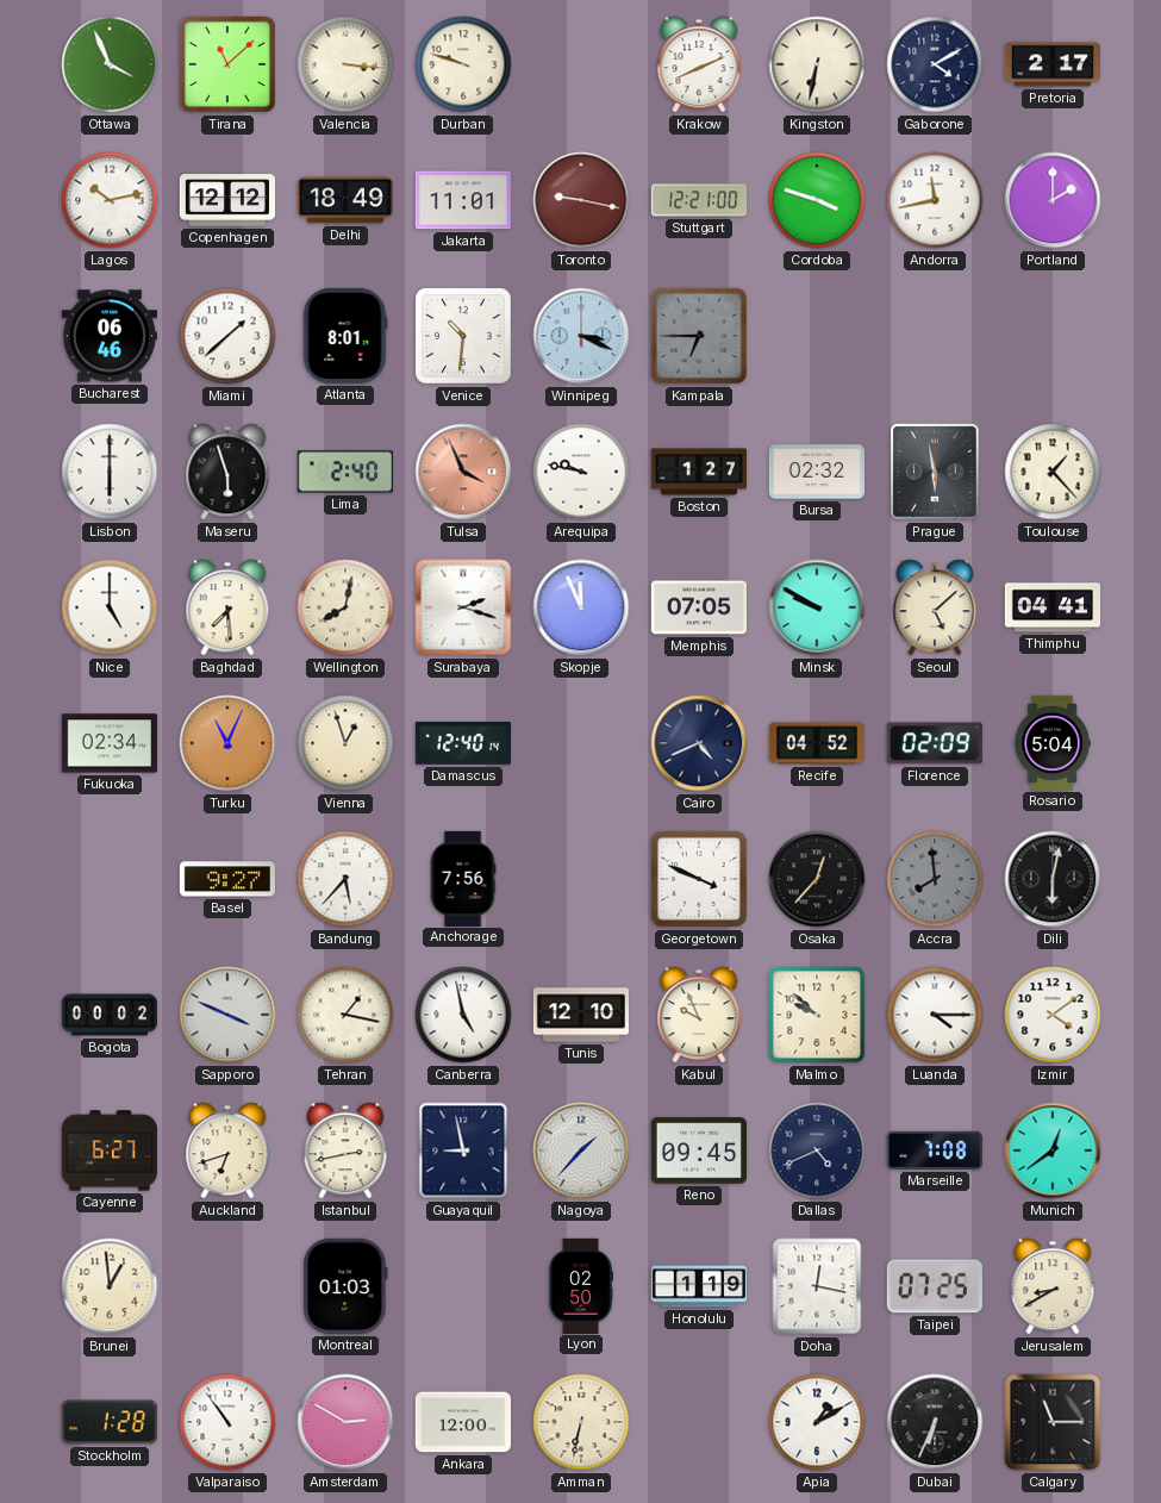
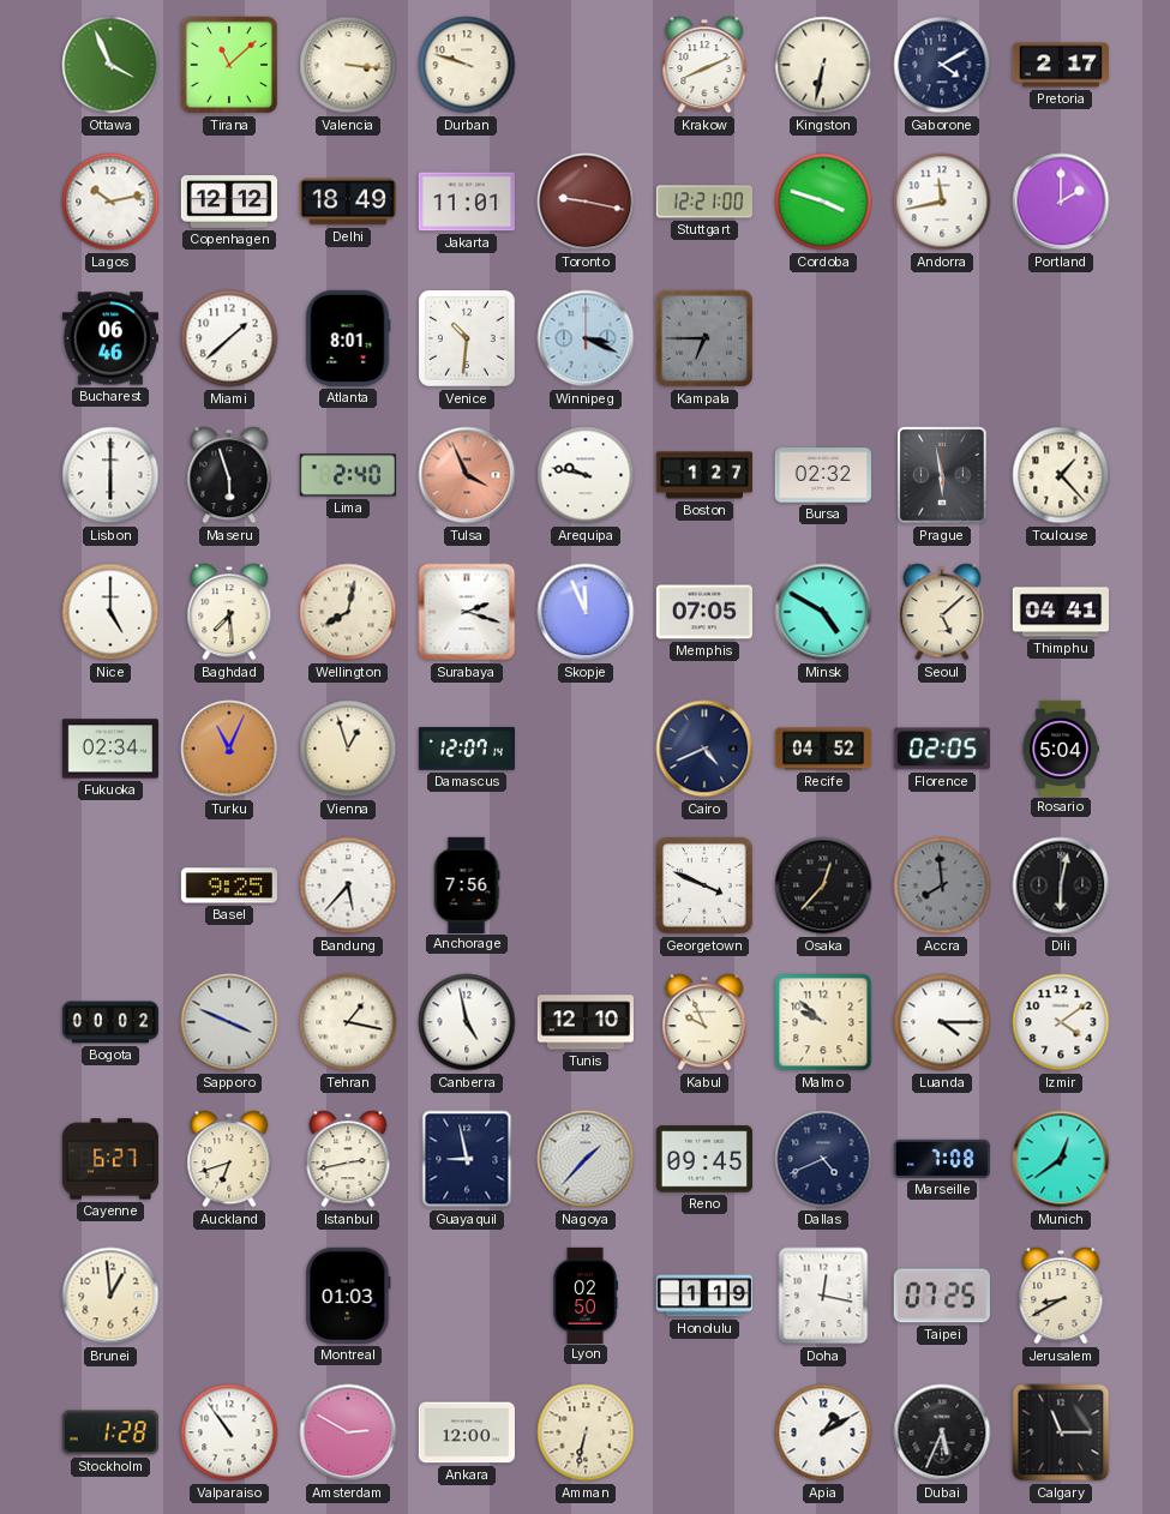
Minsk: 9:50 -> 4:50
Damascus: 12:40 -> 12:07
Florence: 02:09 -> 02:05
Basel: 9:27 -> 9:25
Dubai: 6:34 -> 5:34
